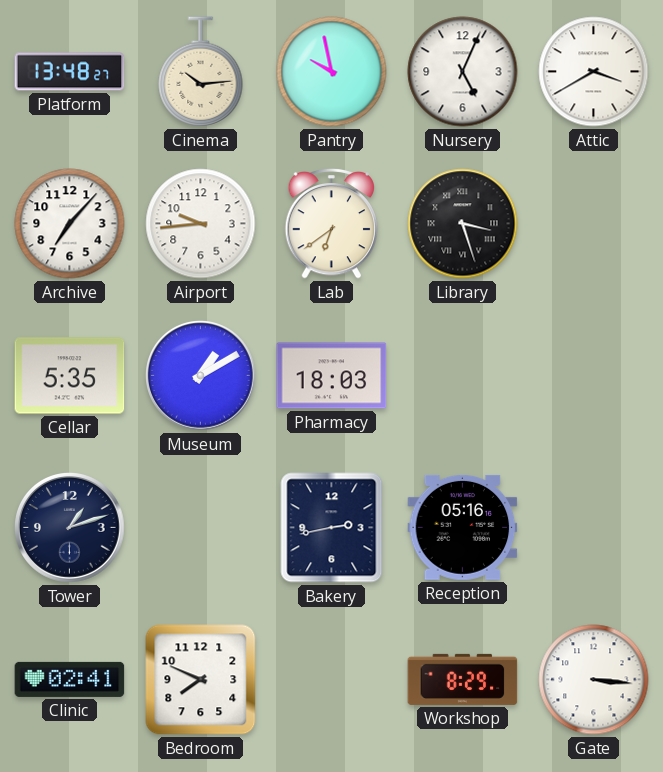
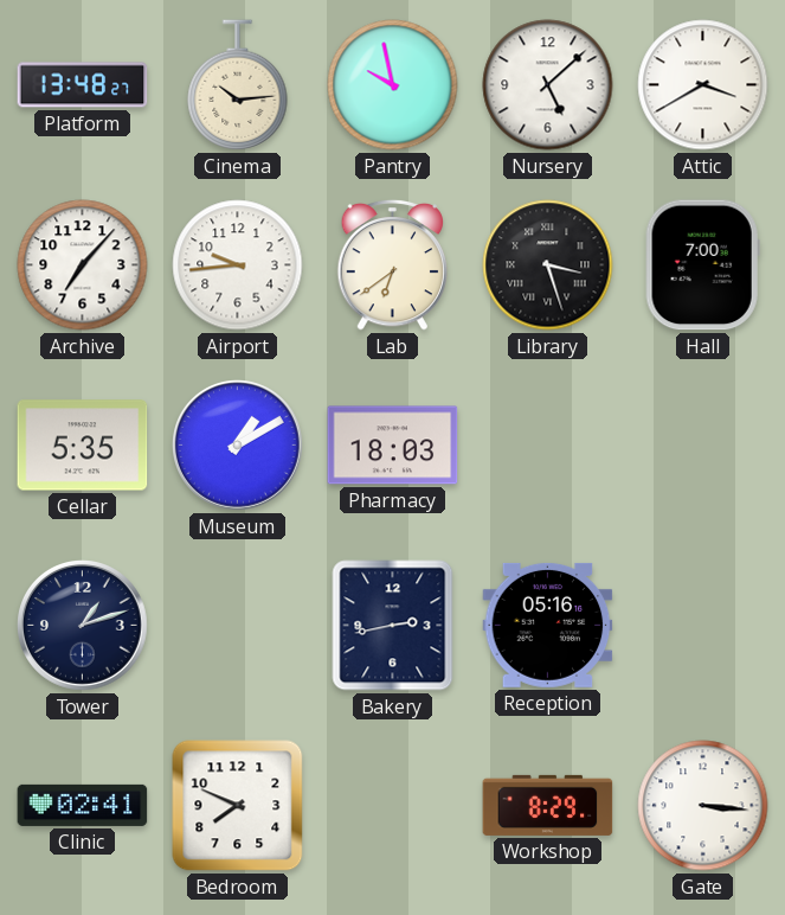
Nursery: 5:04 -> 5:08
Hall: none -> 7:00
